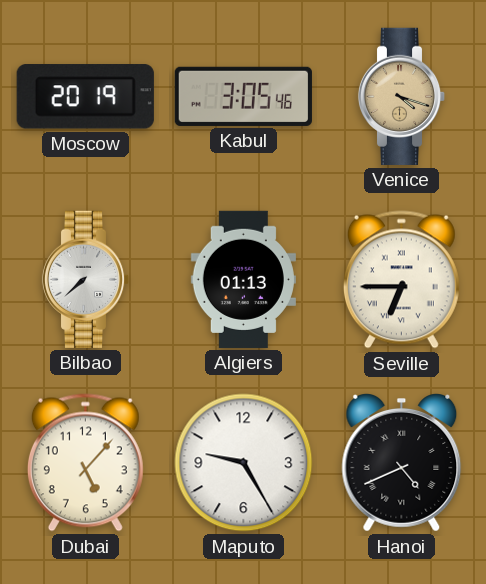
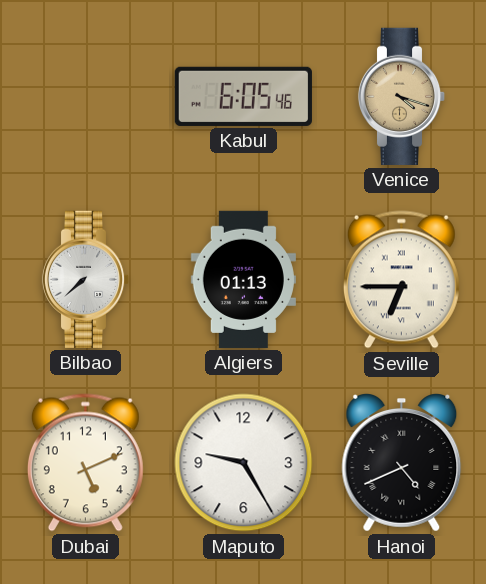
Moscow: 20:19 -> none
Kabul: 3:05 -> 6:05
Dubai: 5:07 -> 5:11
